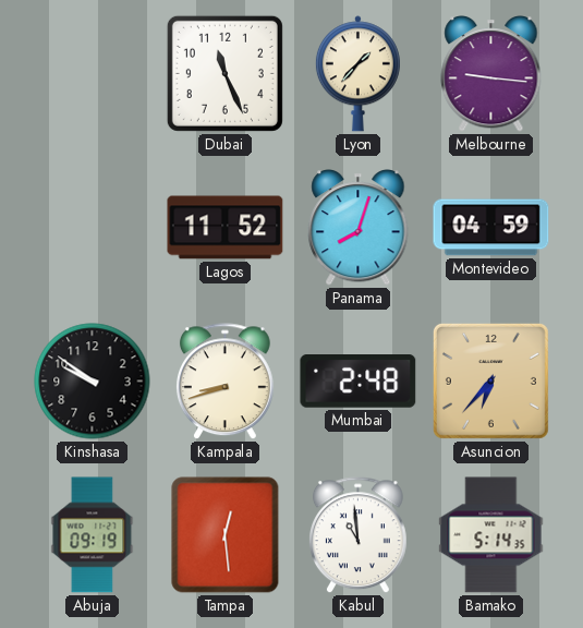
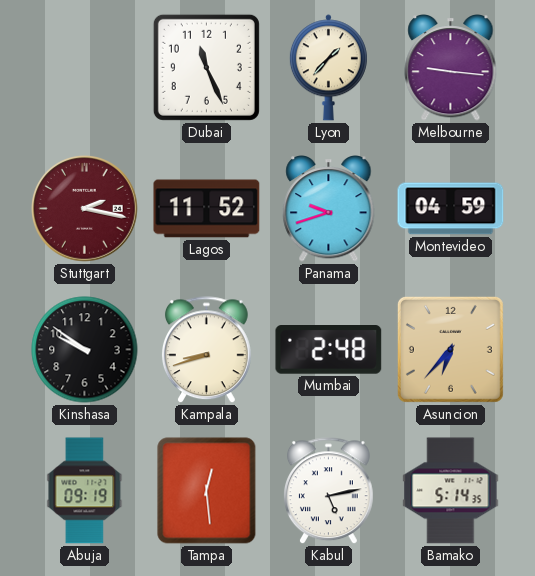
Stuttgart: none -> 2:17
Panama: 8:03 -> 9:42
Kabul: 10:59 -> 5:13
